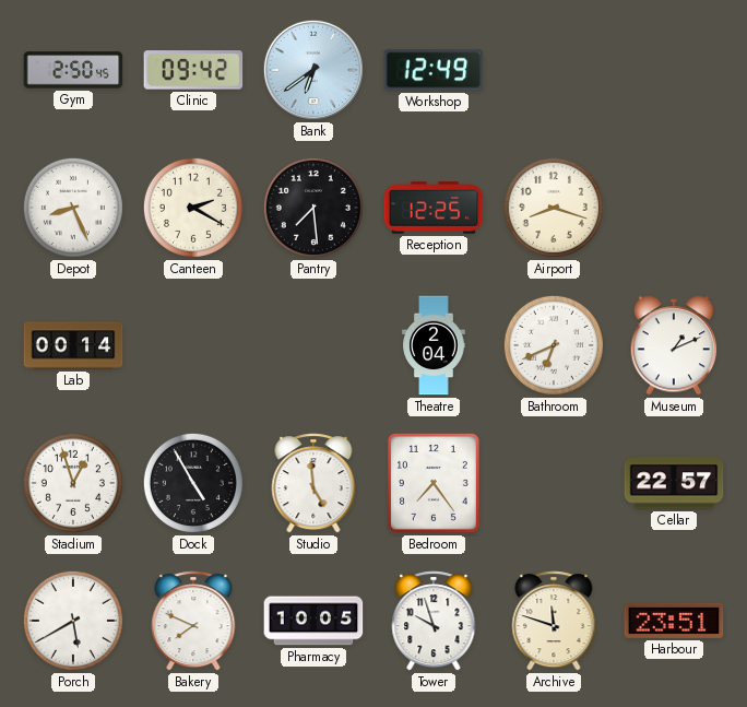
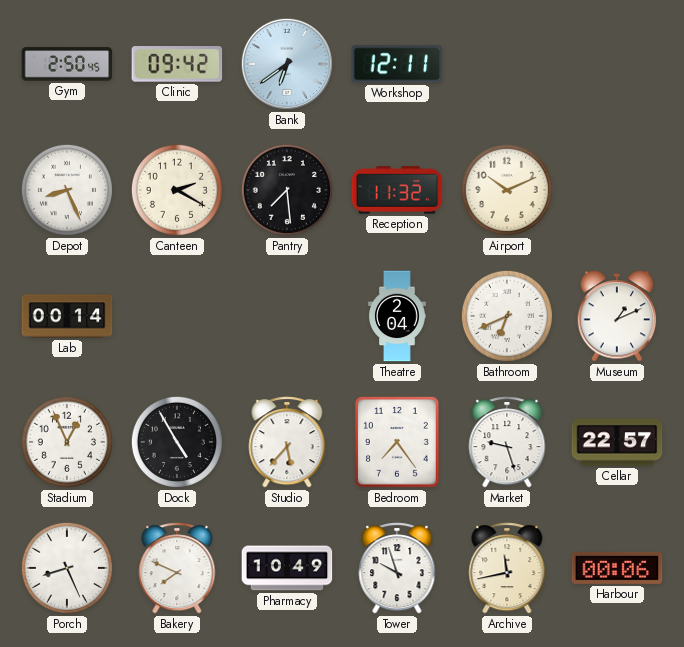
Workshop: 12:49 -> 12:11
Reception: 12:25 -> 11:32
Airport: 8:18 -> 10:11
Stadium: 12:57 -> 12:56
Studio: 4:59 -> 5:37
Market: none -> 9:27
Porch: 5:40 -> 8:26
Pharmacy: 10:05 -> 10:49
Archive: 11:48 -> 11:43
Harbour: 23:51 -> 00:06
